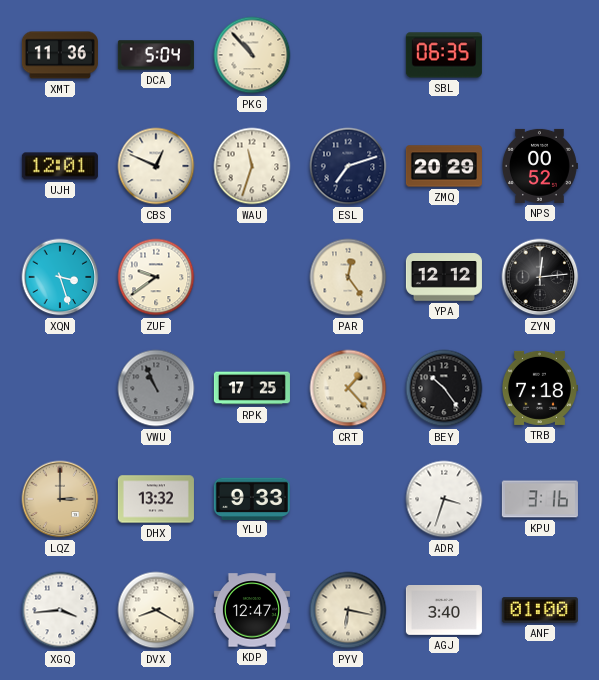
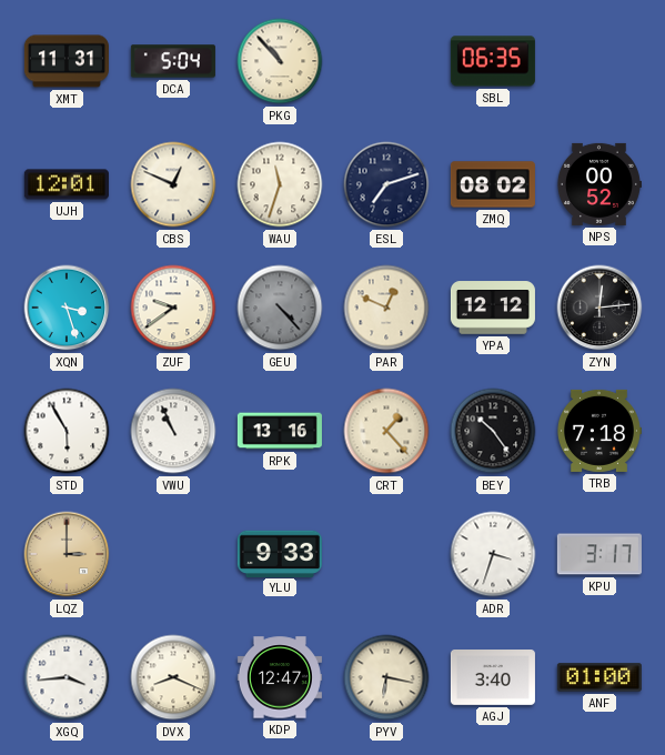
XMT: 11:36 -> 11:31
ZMQ: 20:29 -> 08:02
GEU: none -> 4:23
PAR: 12:24 -> 12:49
STD: none -> 5:55
VWU dial: grey -> white
RPK: 17:25 -> 13:16
DHX: 13:32 -> none
KPU: 3:16 -> 3:17
DVX: 8:20 -> 8:19
